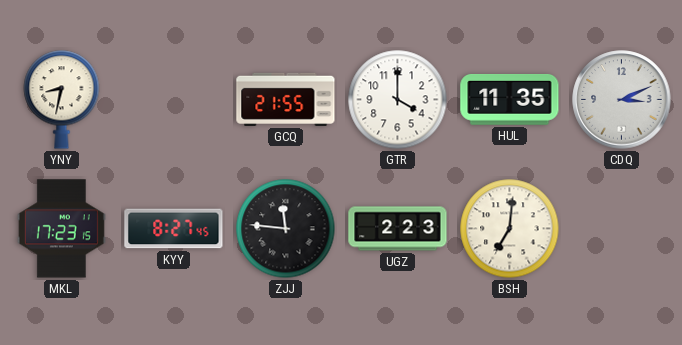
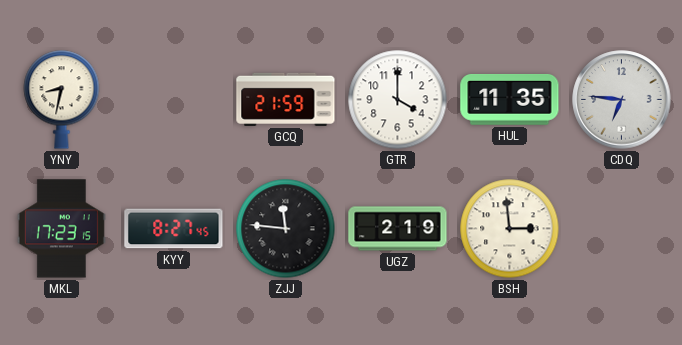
GCQ: 21:55 -> 21:59
CDQ: 3:11 -> 6:46
UGZ: 2:23 -> 2:19
BSH: 7:01 -> 2:59
